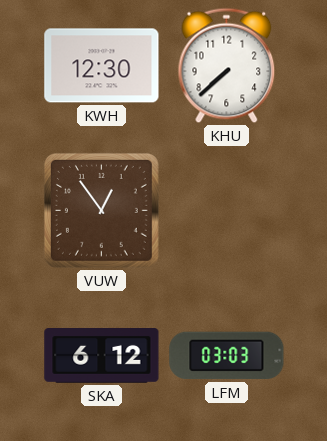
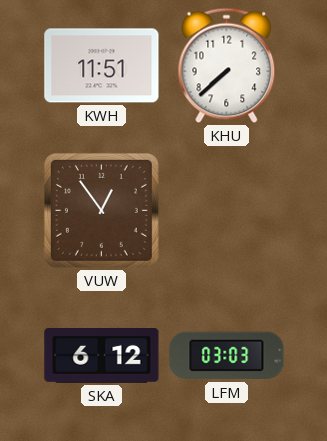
KWH: 12:30 -> 11:51
